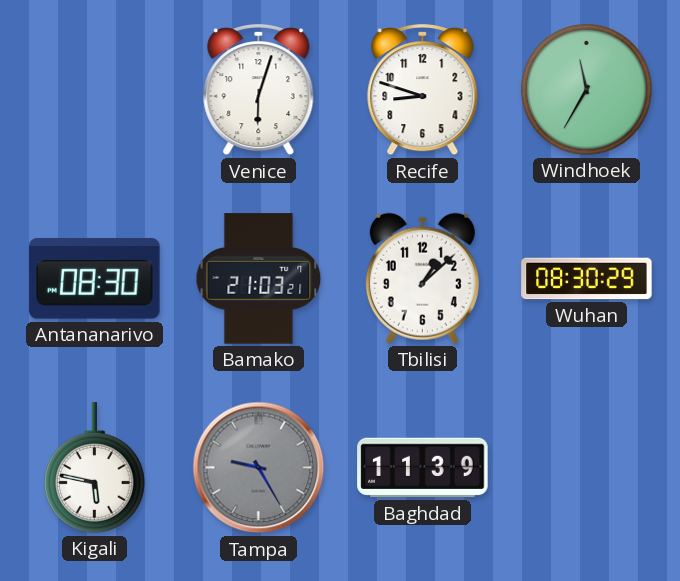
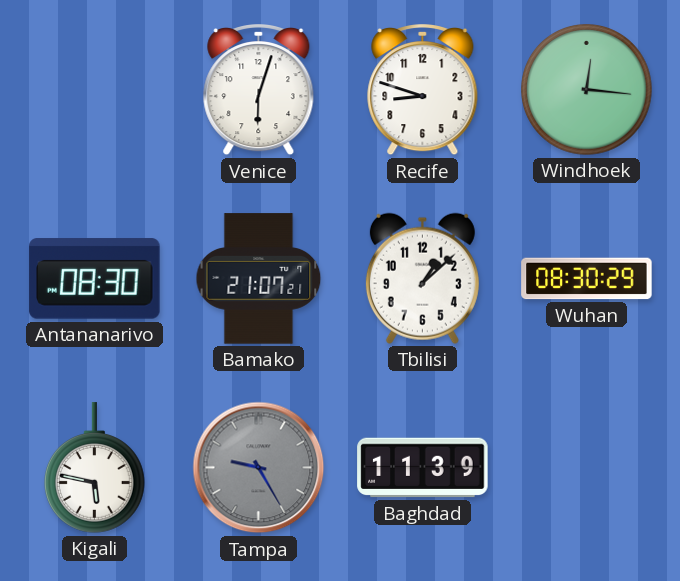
Windhoek: 11:35 -> 12:16
Bamako: 21:03 -> 21:07
